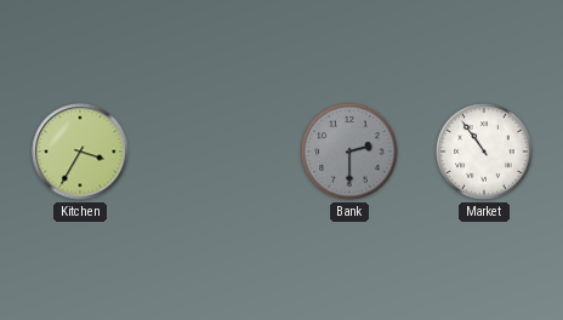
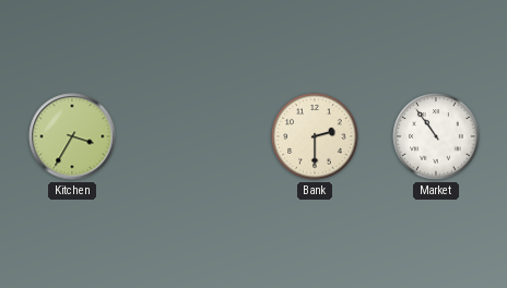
Bank dial: grey -> cream
